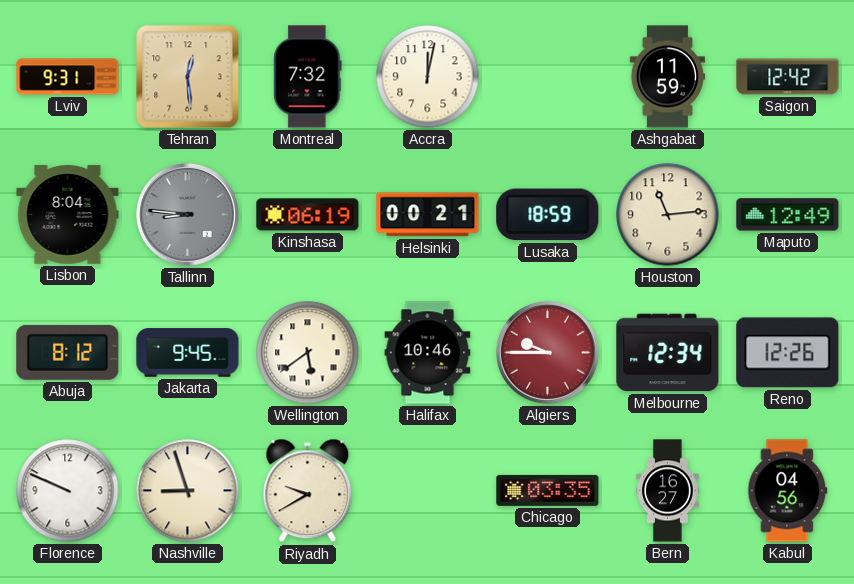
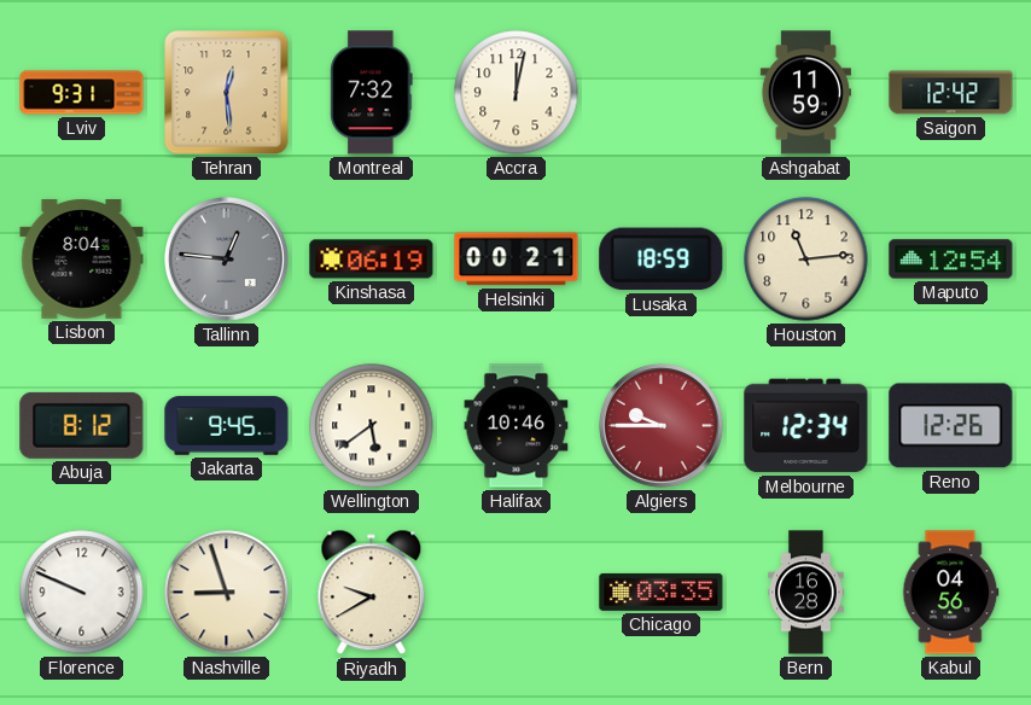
Tallinn: 8:46 -> 12:46
Maputo: 12:49 -> 12:54
Bern: 16:27 -> 16:28
